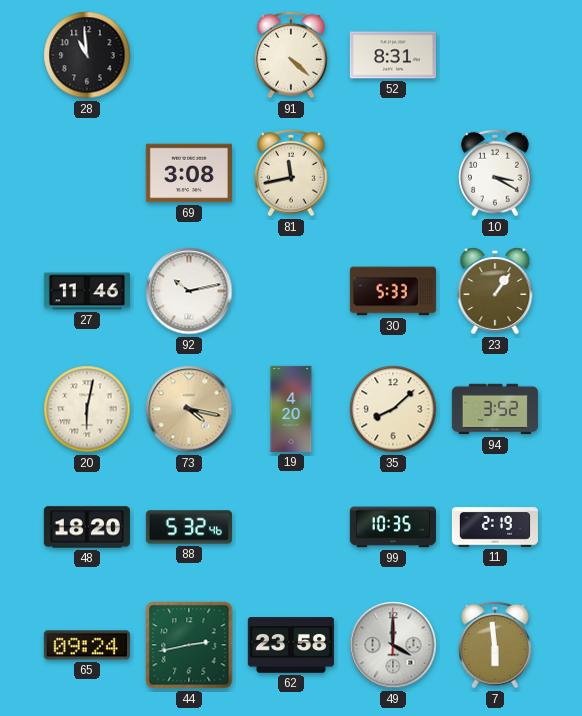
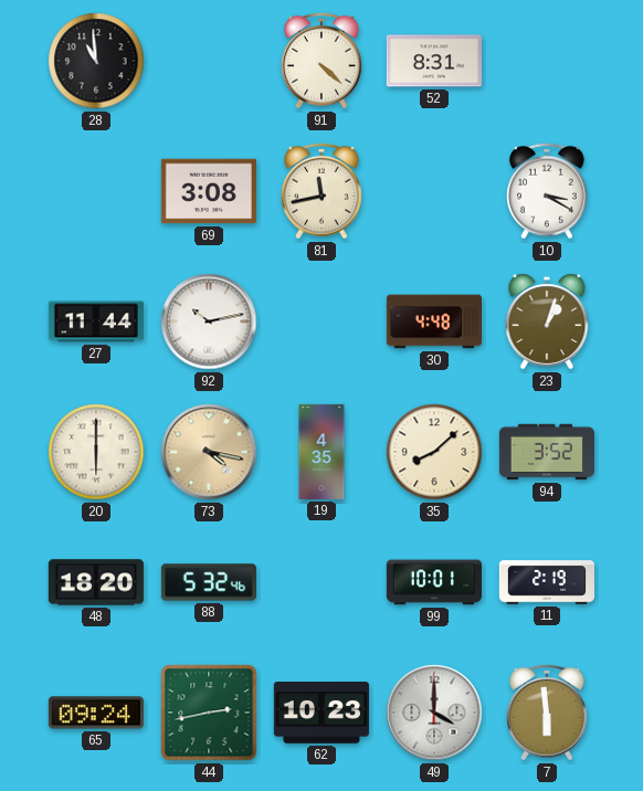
27: 11:46 -> 11:44
30: 5:33 -> 4:48
23: 1:06 -> 1:03
20: 6:02 -> 6:00
19: 4:20 -> 4:35
99: 10:35 -> 10:01
62: 23:58 -> 10:23
